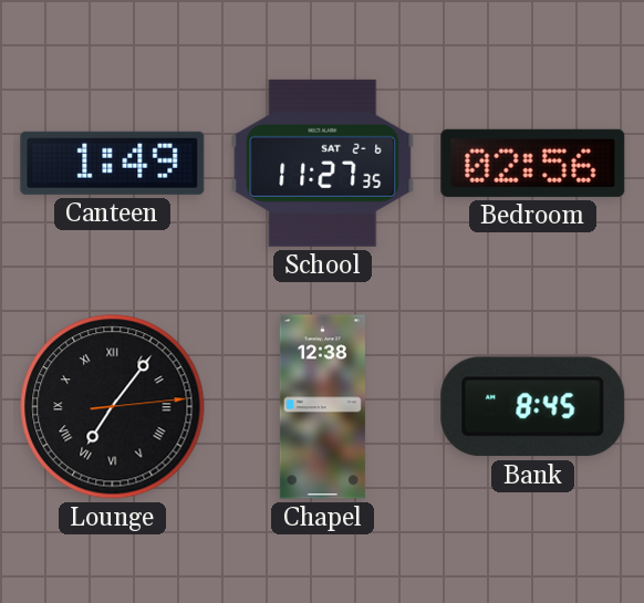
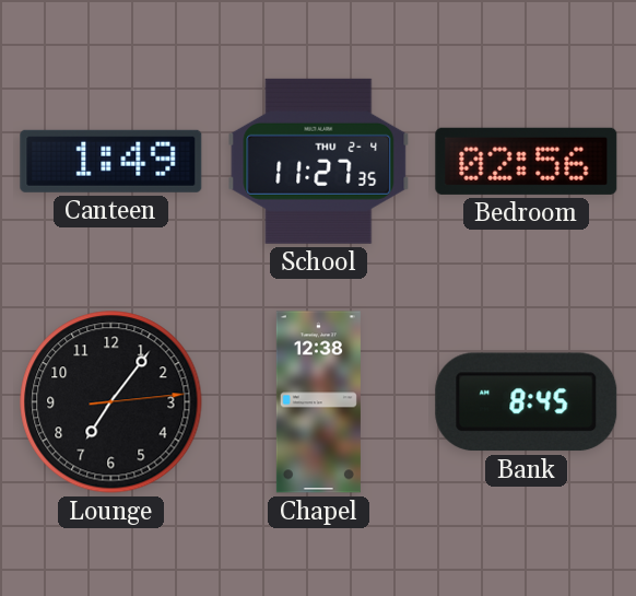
School date: SAT 2-6 -> THU 2-4
Lounge numerals: Roman -> Arabic
